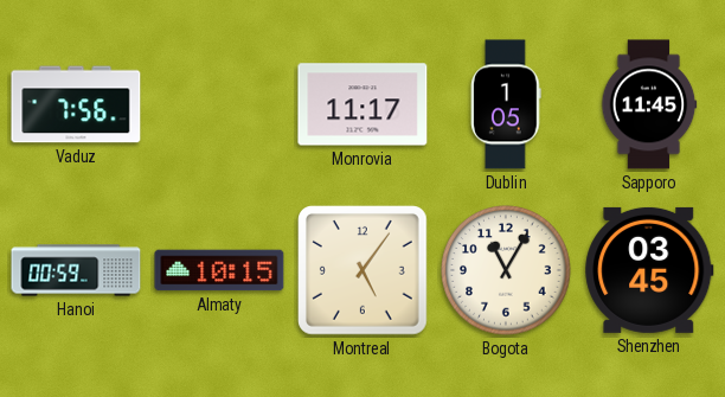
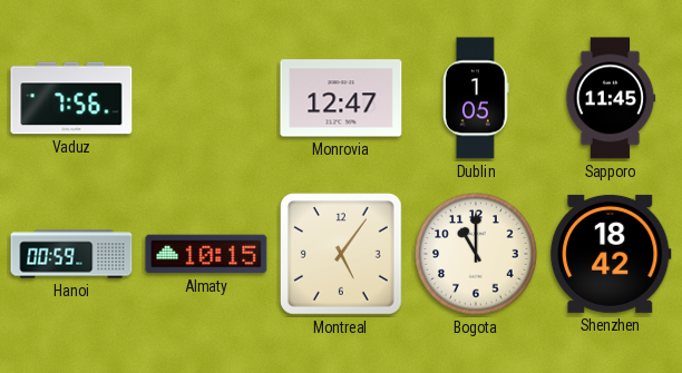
Monrovia: 11:17 -> 12:47
Bogota: 11:05 -> 11:00
Shenzhen: 03:45 -> 18:42
